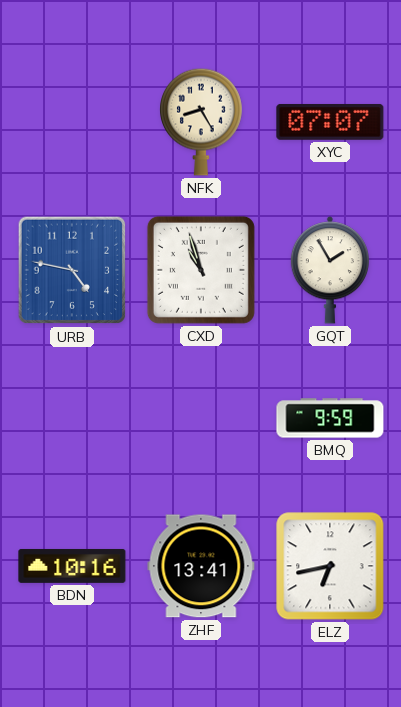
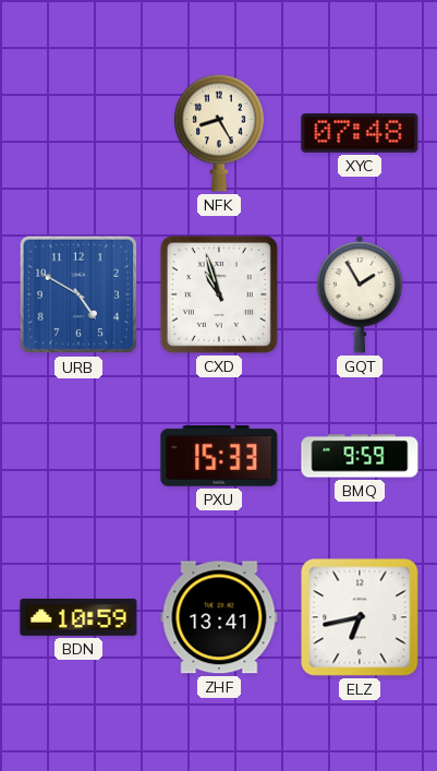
XYC: 07:07 -> 07:48
URB: 4:47 -> 4:50
PXU: none -> 15:33
BDN: 10:16 -> 10:59
